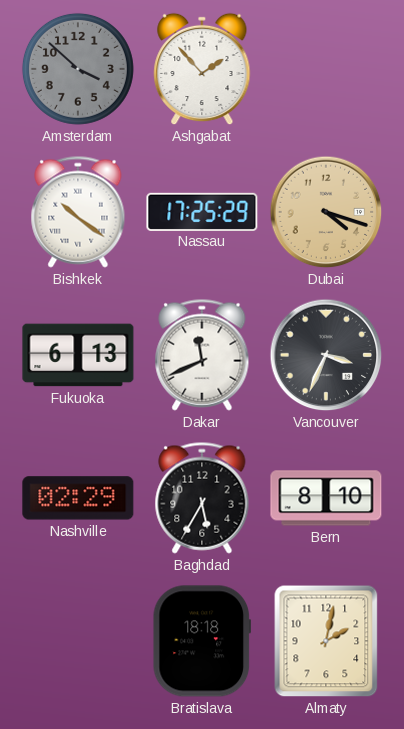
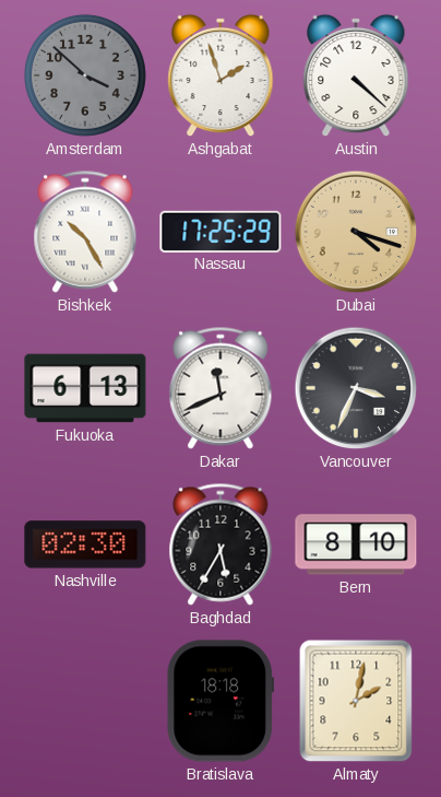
Ashgabat: 1:53 -> 1:57
Austin: none -> 4:22
Bishkek: 10:21 -> 10:25
Nashville: 02:29 -> 02:30
